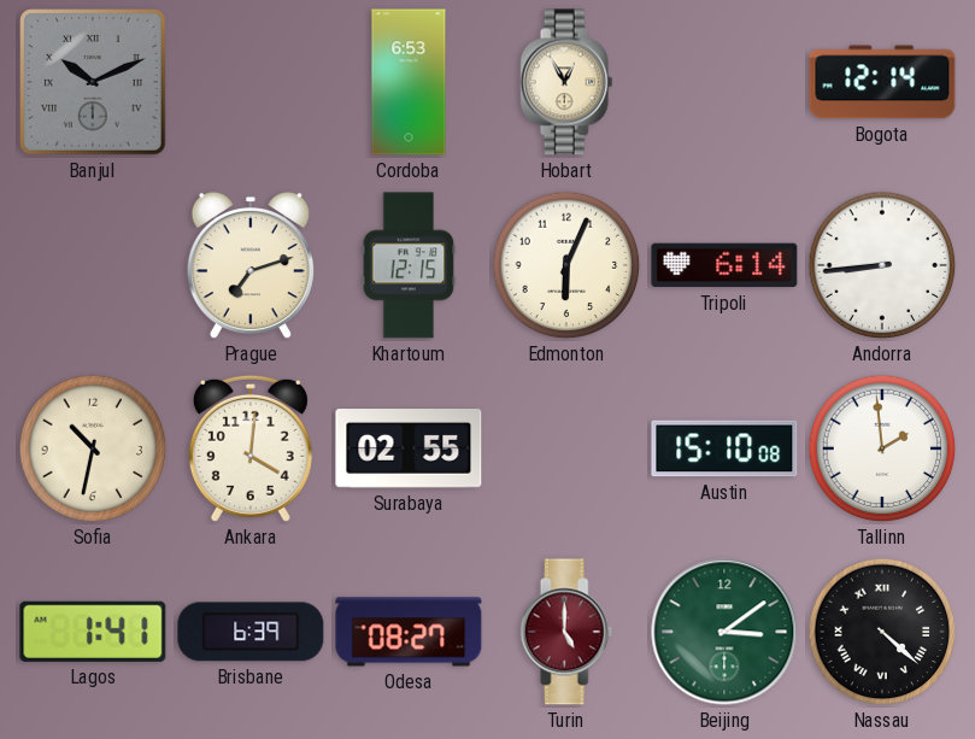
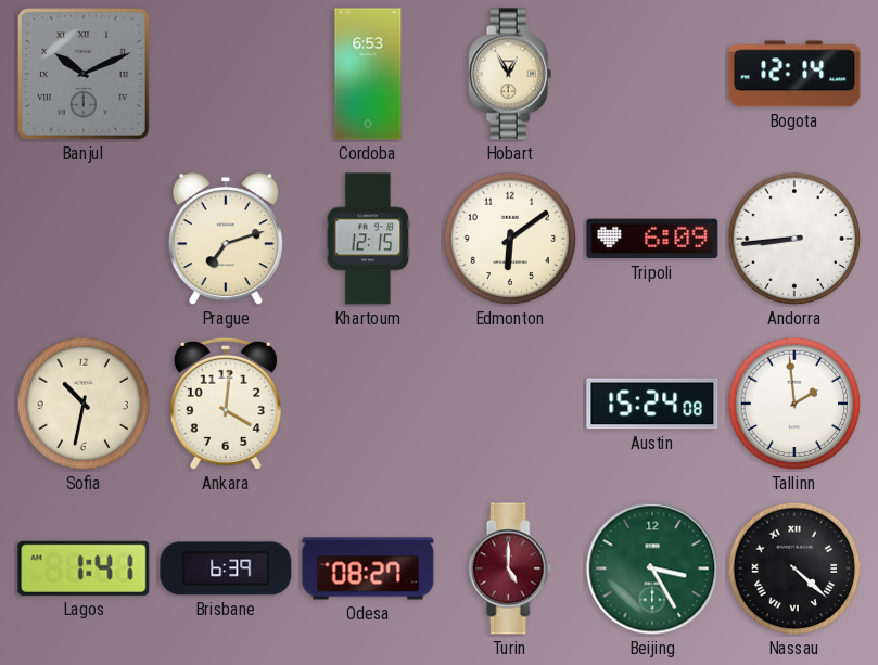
Edmonton: 6:04 -> 6:09
Tripoli: 6:14 -> 6:09
Surabaya: 02:55 -> none
Austin: 15:10 -> 15:24
Beijing: 3:09 -> 3:25
